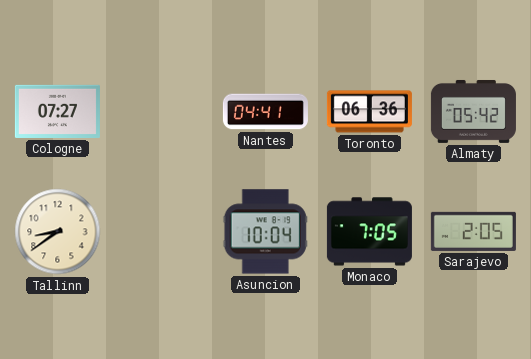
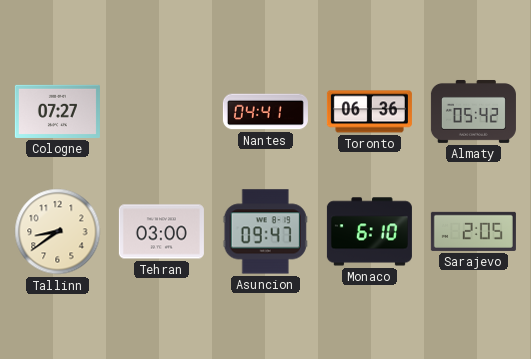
Tehran: none -> 03:00
Asuncion: 10:04 -> 09:47
Monaco: 7:05 -> 6:10
